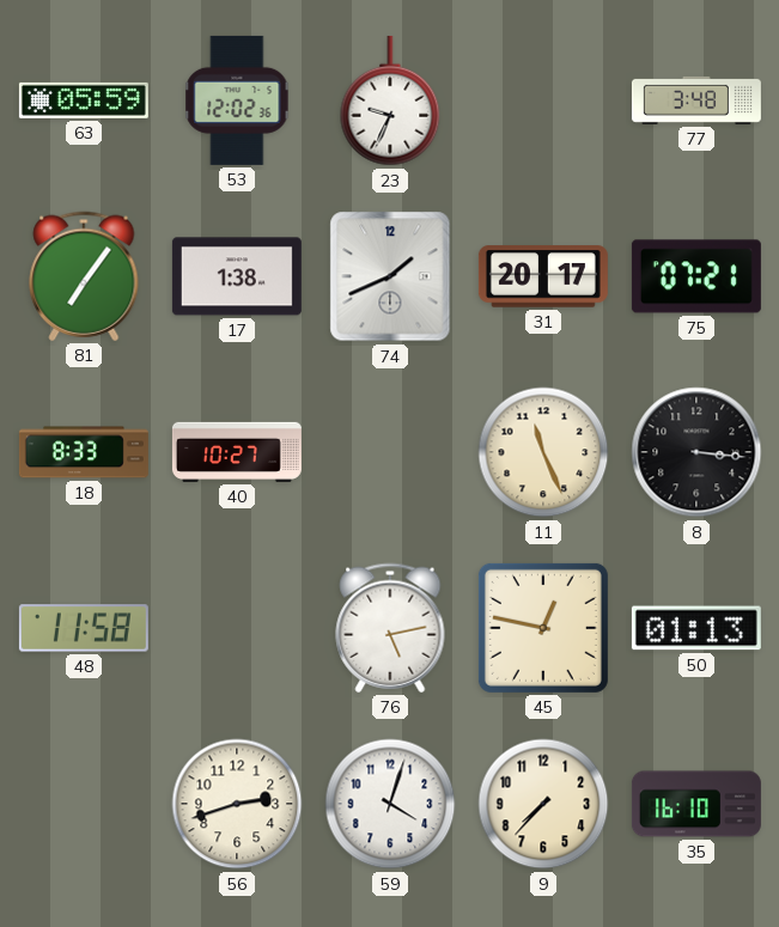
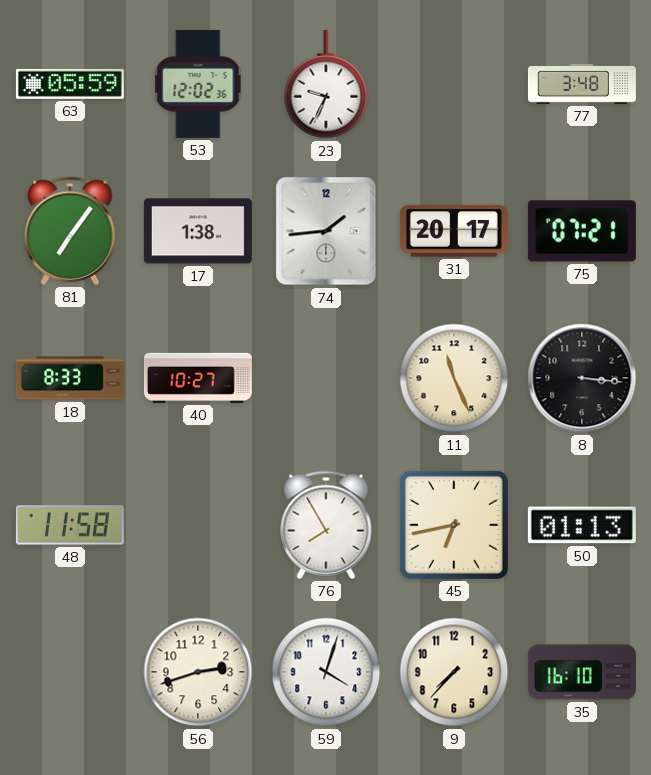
74: 1:41 -> 1:44
76: 5:13 -> 7:55
45: 12:47 -> 6:43
